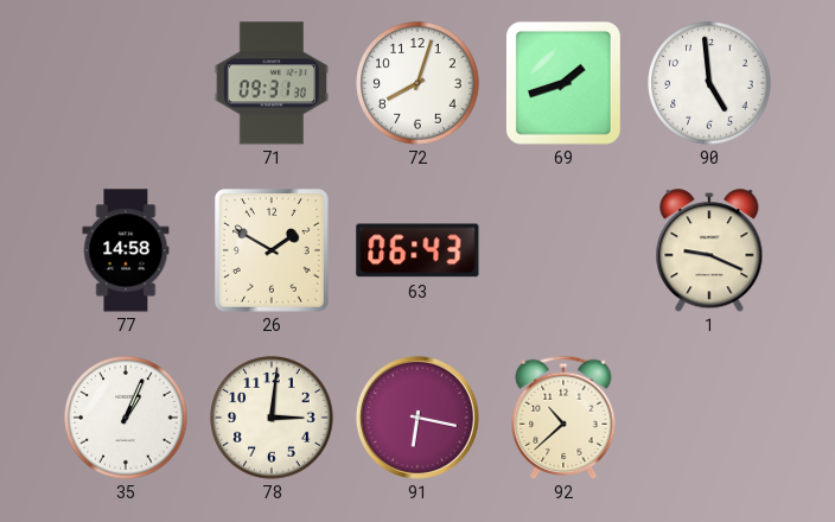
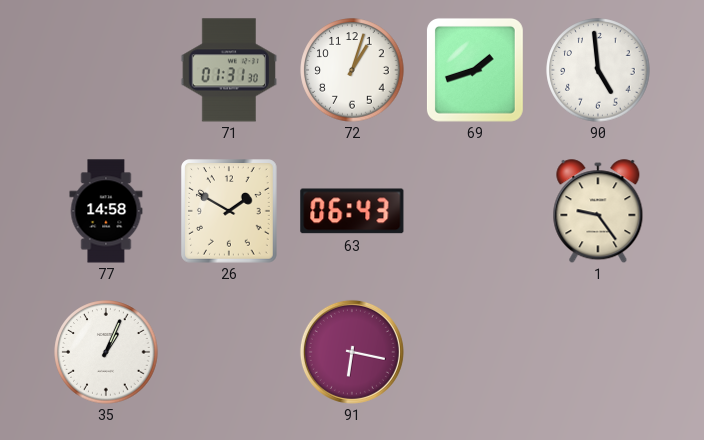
71: 09:31 -> 01:31
72: 8:03 -> 1:03
1: 9:19 -> 9:24
78: 3:01 -> none
92: 10:38 -> none
